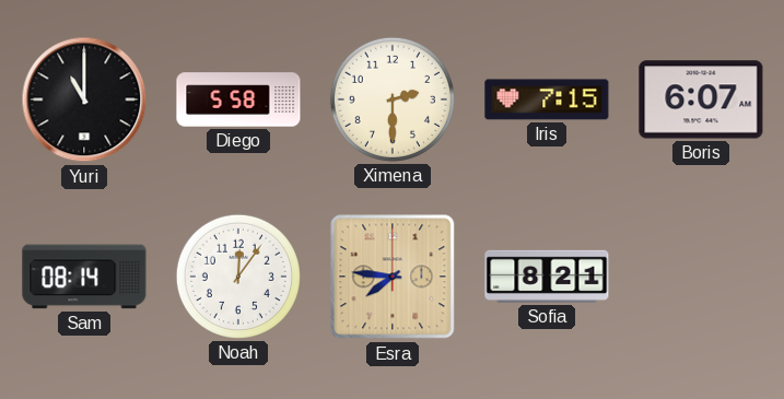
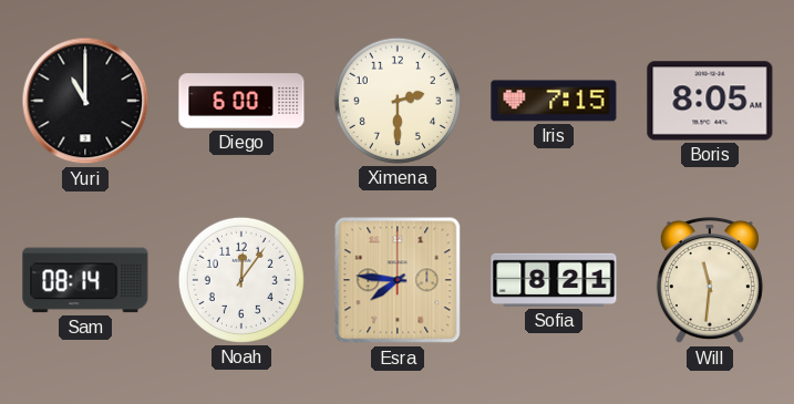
Diego: 5:58 -> 6:00
Boris: 6:07 -> 8:05
Will: none -> 11:31
